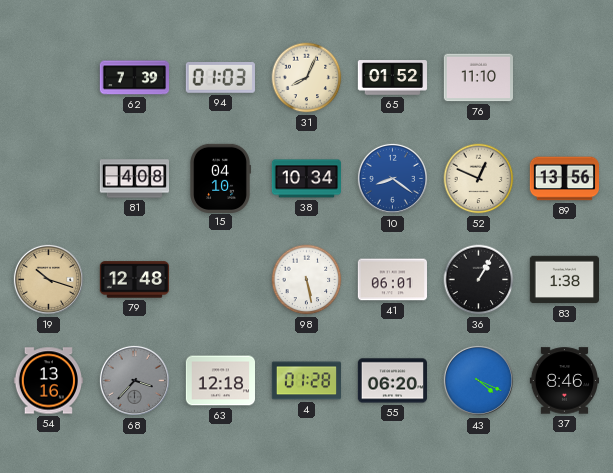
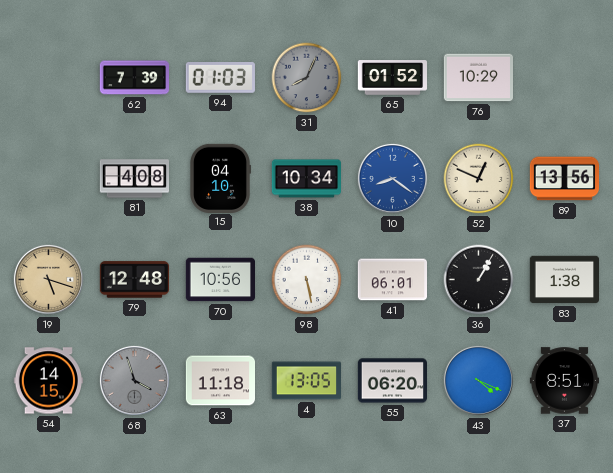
31 dial: cream -> grey
76: 11:10 -> 10:29
19: 10:18 -> 5:18
70: none -> 10:56
54: 13:16 -> 14:15
68: 3:37 -> 3:57
63: 12:18 -> 11:18
4: 01:28 -> 13:05
37: 8:46 -> 8:51
